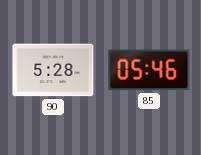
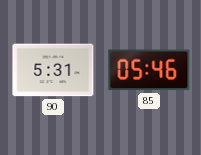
90: 5:28 -> 5:31
